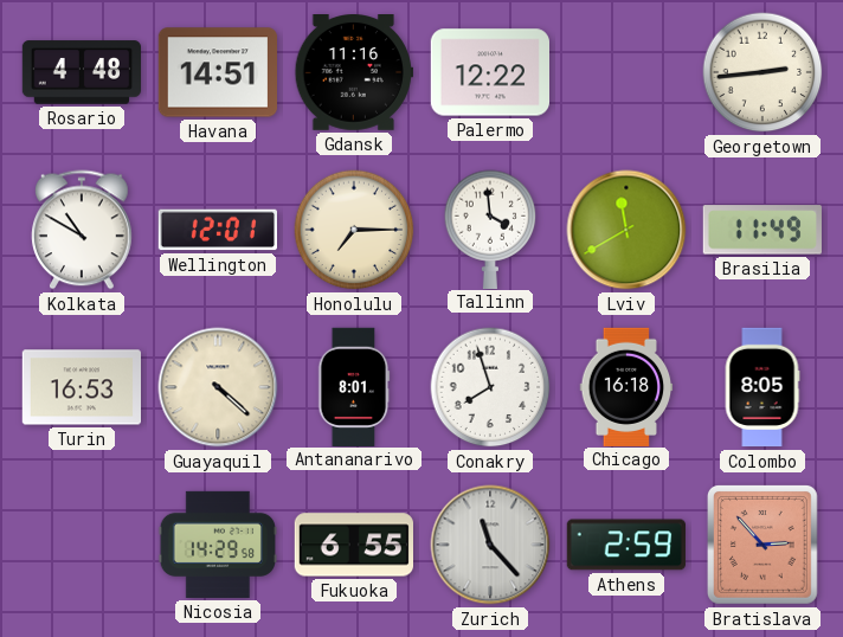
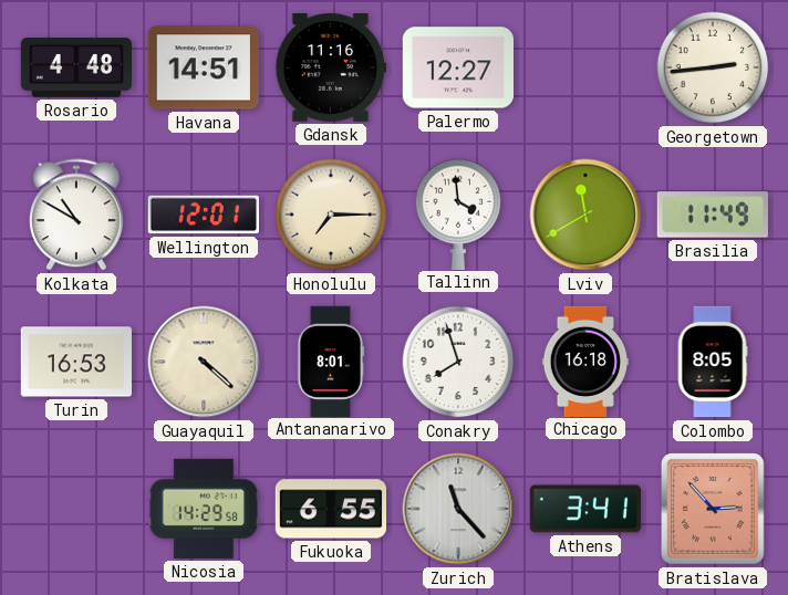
Palermo: 12:22 -> 12:27
Athens: 2:59 -> 3:41
